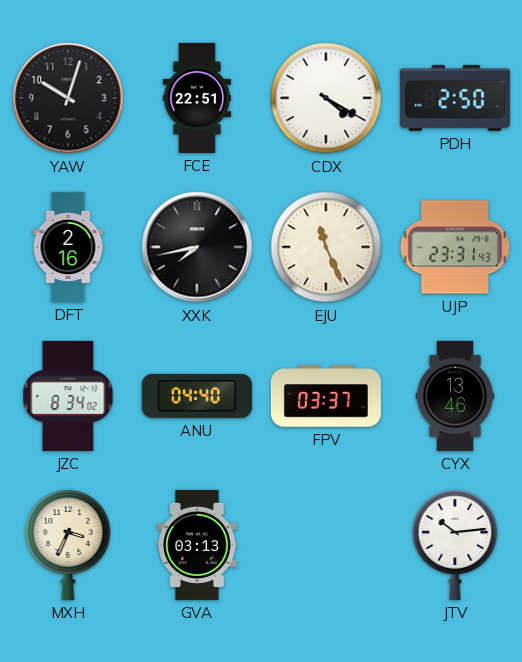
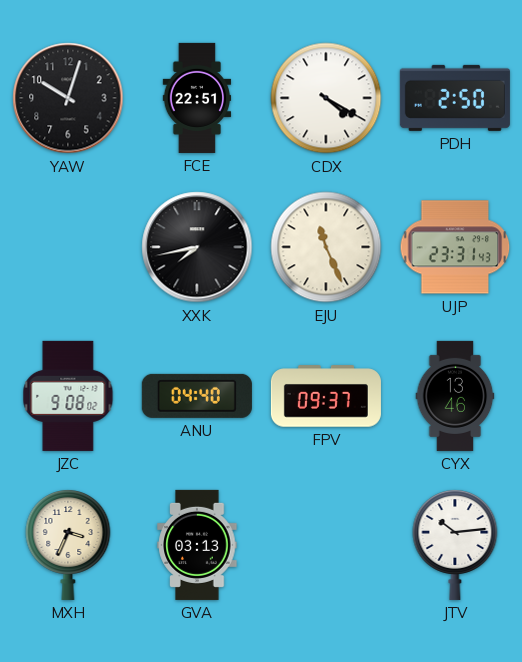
DFT: 2:16 -> none
JZC: 8:34 -> 9:08
FPV: 03:37 -> 09:37
